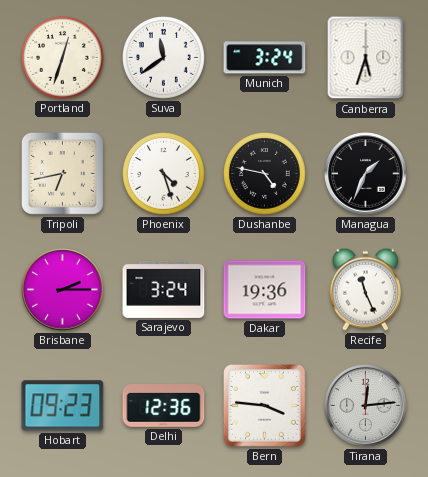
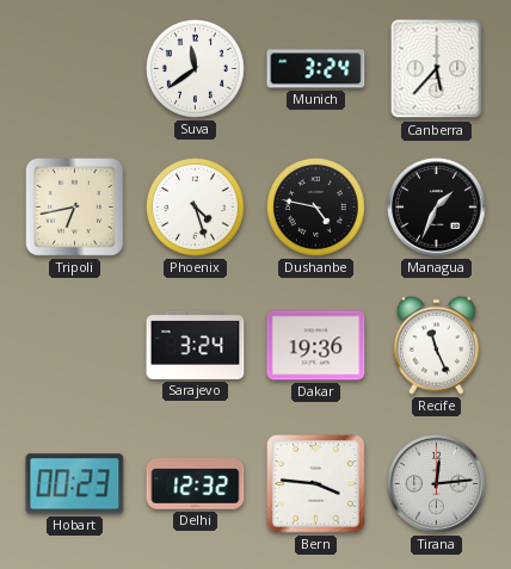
Portland: 12:33 -> none
Canberra: 5:33 -> 5:37
Brisbane: 2:15 -> none
Hobart: 09:23 -> 00:23
Delhi: 12:36 -> 12:32
